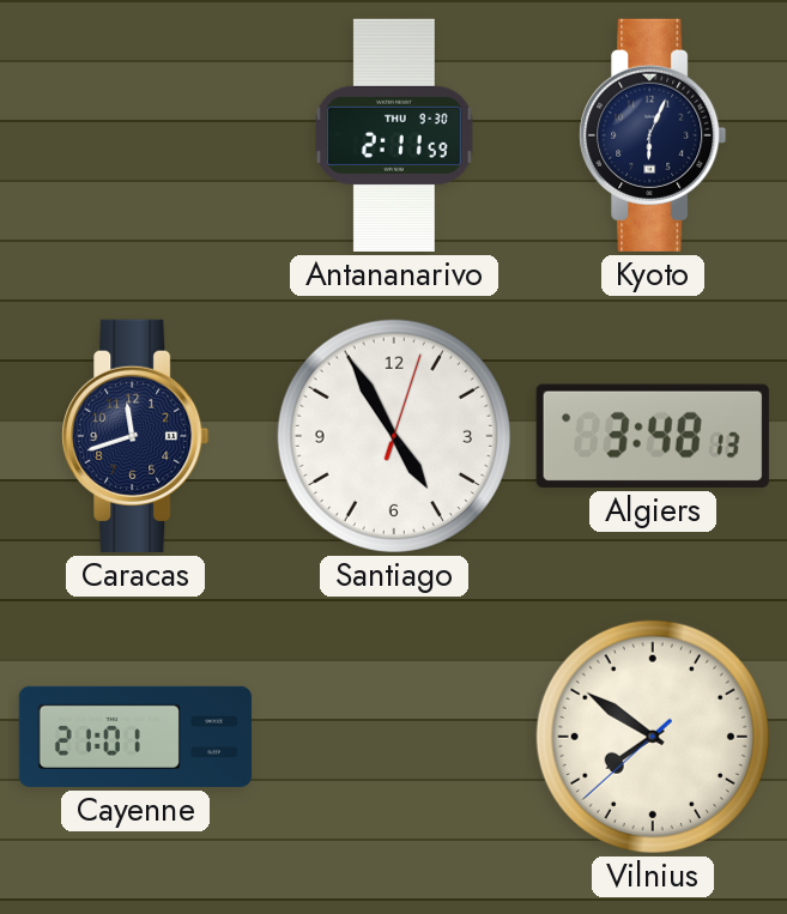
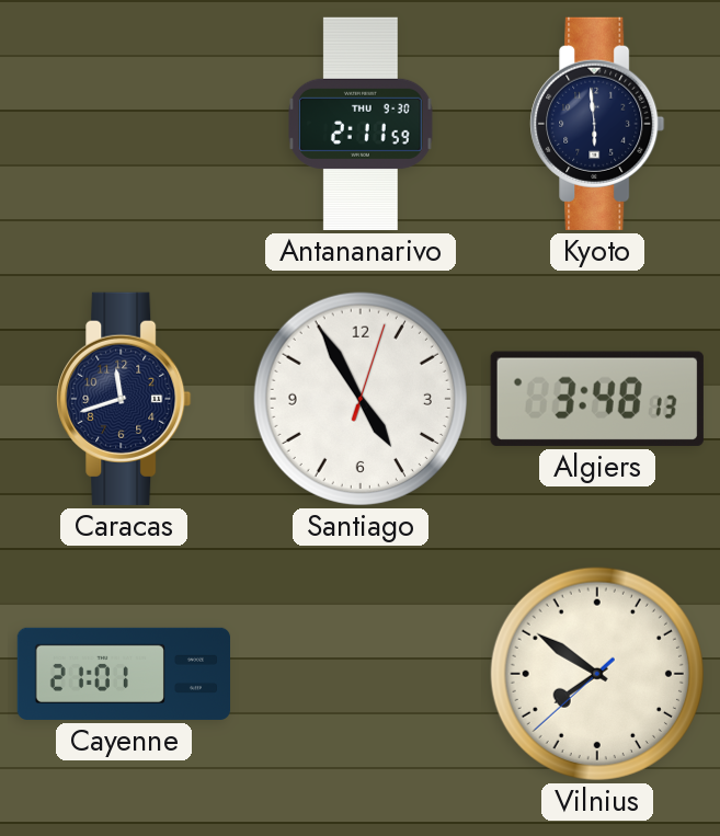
Kyoto: 6:04 -> 5:59
